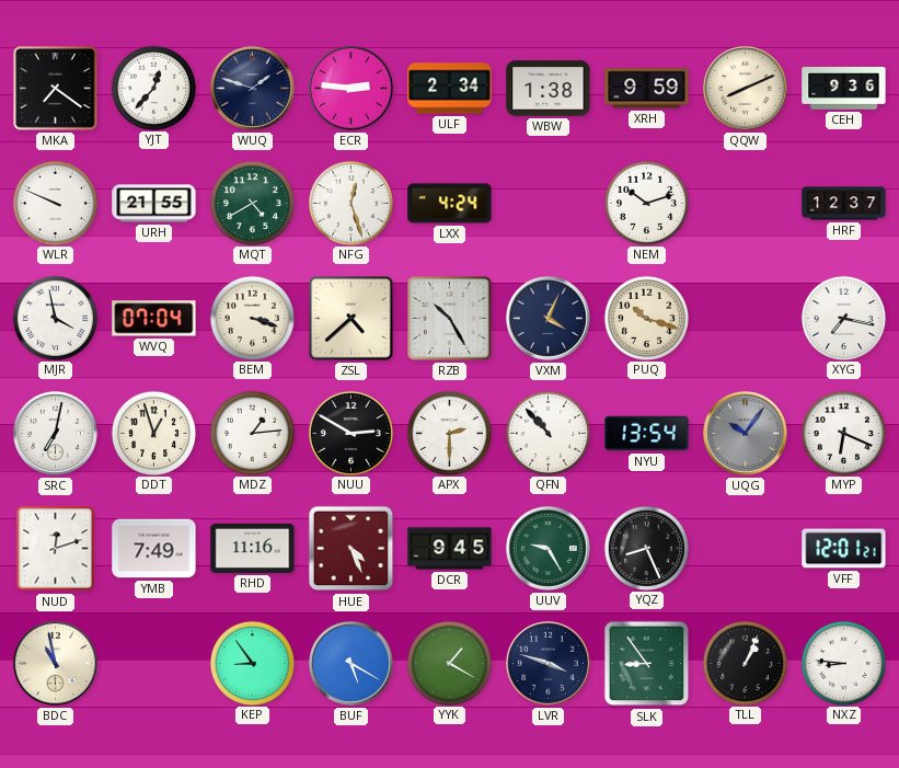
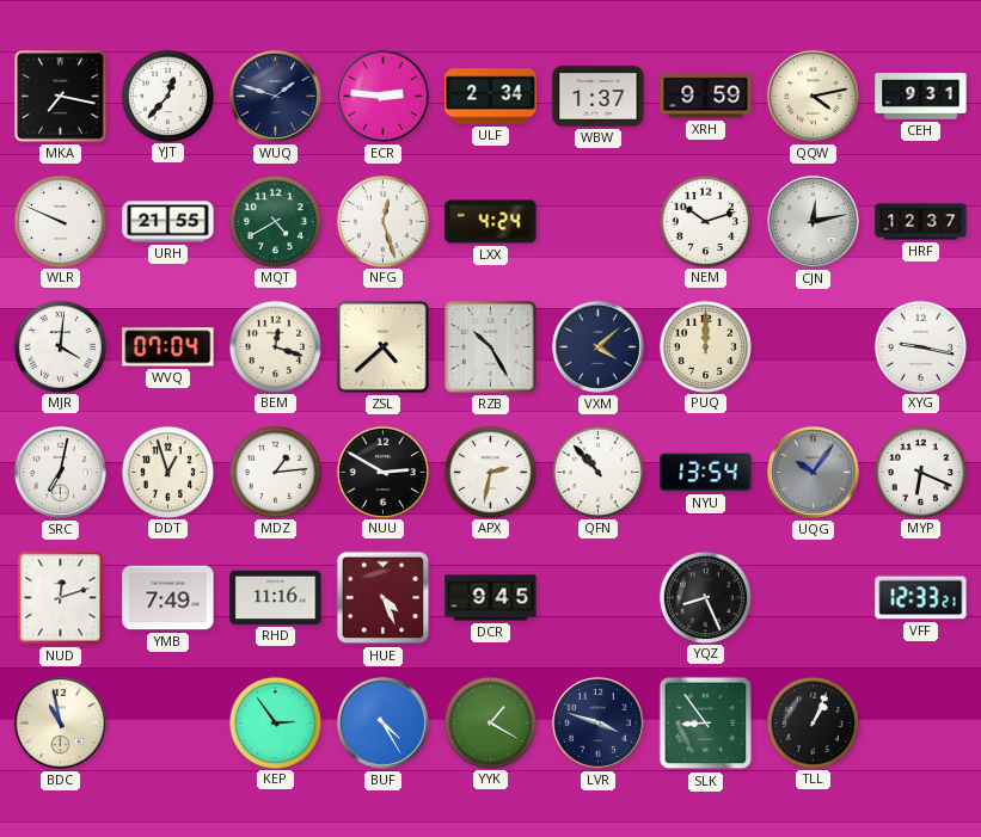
MKA: 7:21 -> 7:17
WBW: 1:38 -> 1:37
QQW: 8:11 -> 4:13
CEH: 9:36 -> 9:31
CJN: none -> 12:13
MJR: 3:58 -> 4:01
BEM: 3:18 -> 12:18
VXM: 4:04 -> 4:08
PUQ: 10:18 -> 12:00
XYG: 7:17 -> 9:17
APX: 2:30 -> 2:32
UUV: 9:25 -> none
VFF: 12:01 -> 12:33
KEP: 8:54 -> 2:54
BUF: 5:20 -> 4:25
NXZ: 8:46 -> none
